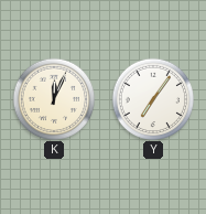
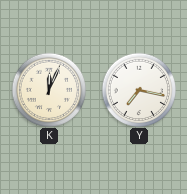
Y: 7:06 -> 7:17
